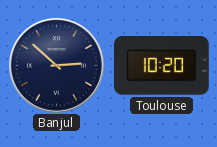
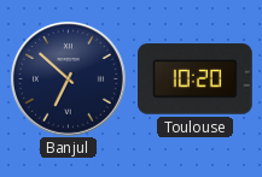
Banjul: 2:52 -> 6:52
